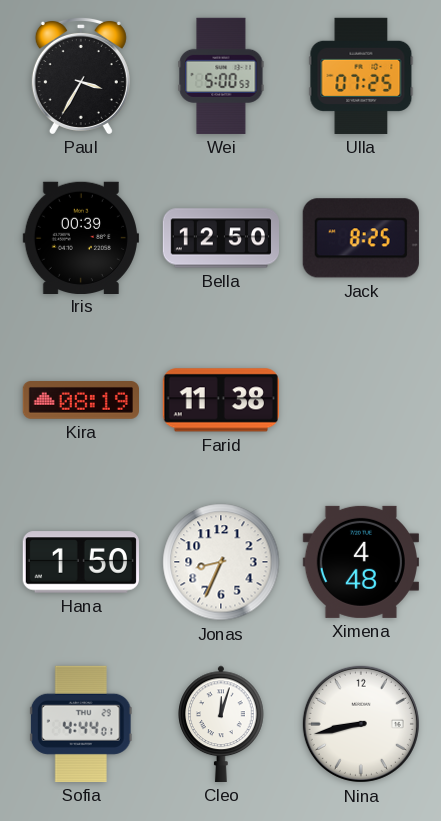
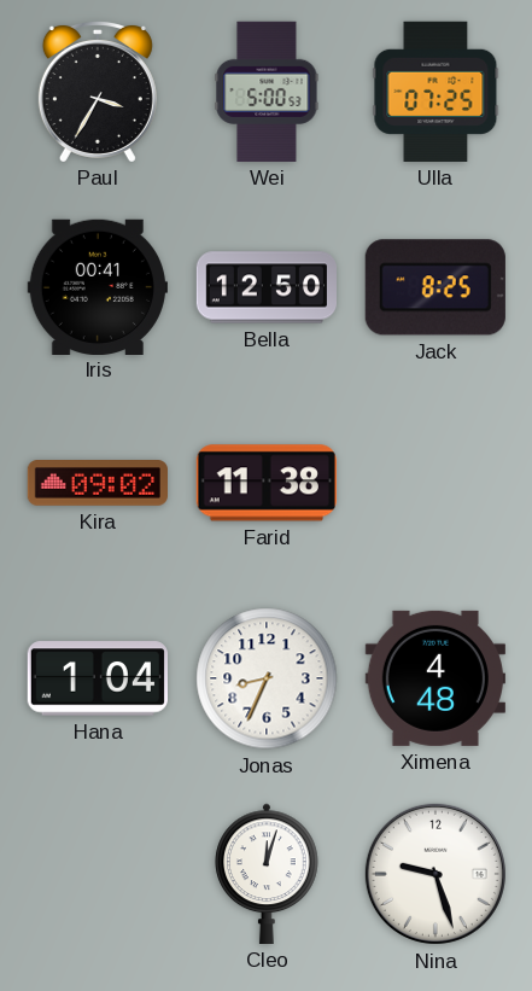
Iris: 00:39 -> 00:41
Kira: 08:19 -> 09:02
Hana: 1:50 -> 1:04
Sofia: 4:44 -> none
Nina: 8:43 -> 9:27
